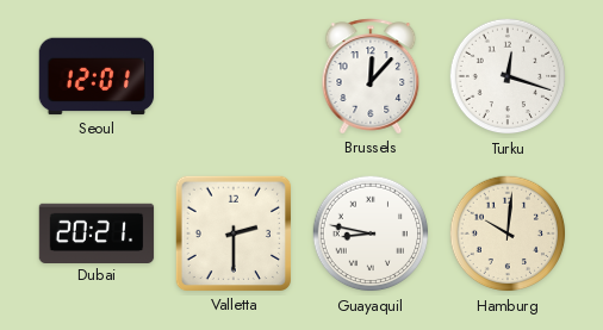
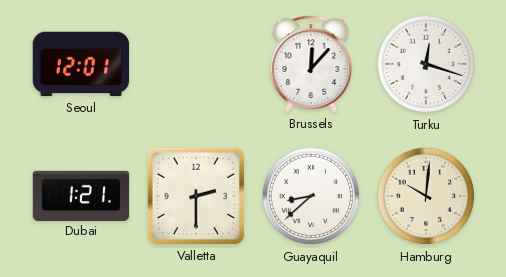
Dubai: 20:21 -> 1:21
Guayaquil: 8:47 -> 8:38
